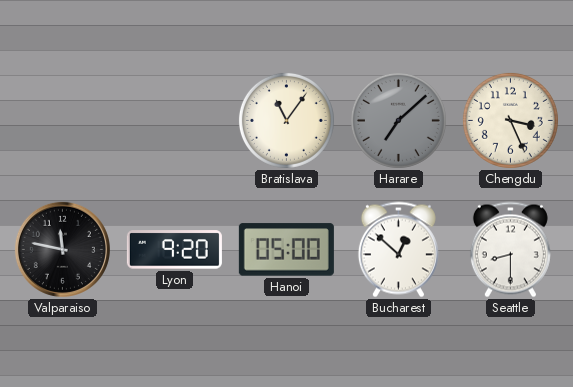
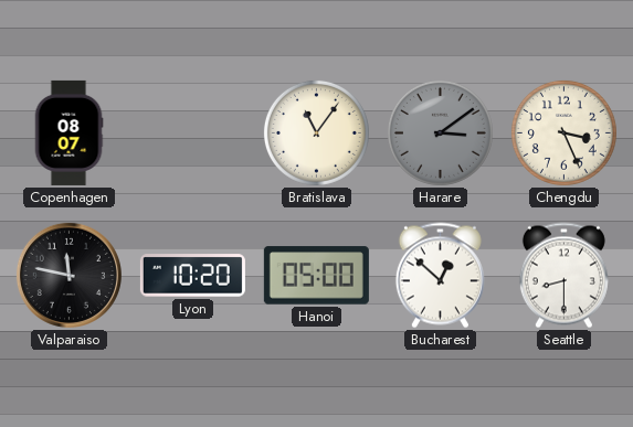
Copenhagen: none -> 08:07
Harare: 7:08 -> 3:09
Lyon: 9:20 -> 10:20
